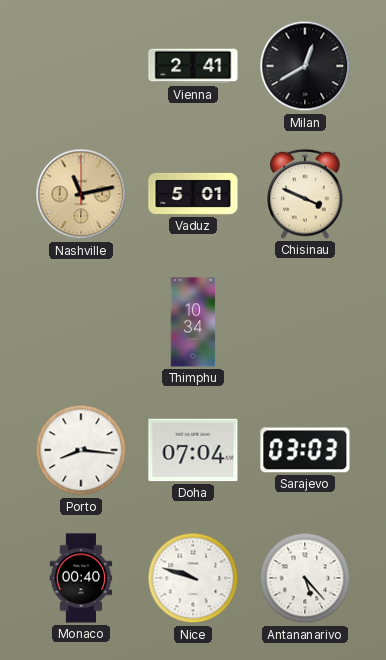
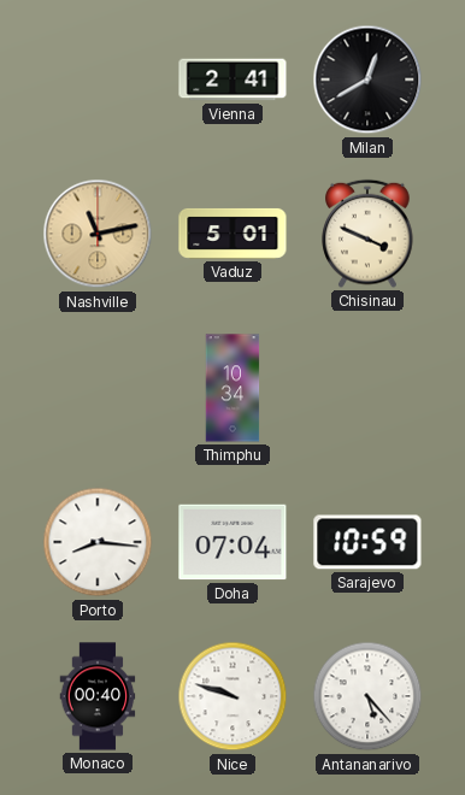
Sarajevo: 03:03 -> 10:59
